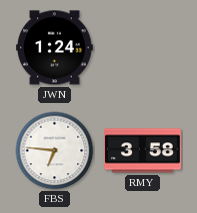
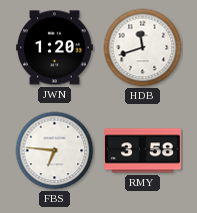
JWN: 1:24 -> 1:20
HDB: none -> 11:42
